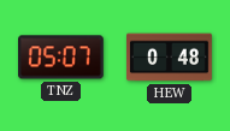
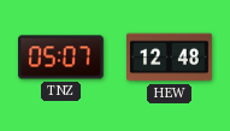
HEW: 0:48 -> 12:48
